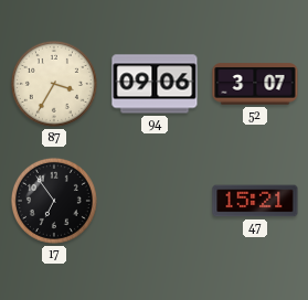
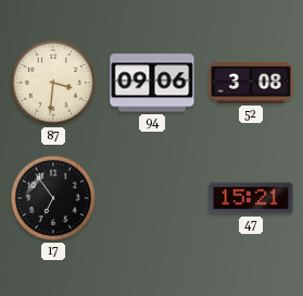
87: 3:35 -> 3:31
52: 3:07 -> 3:08
